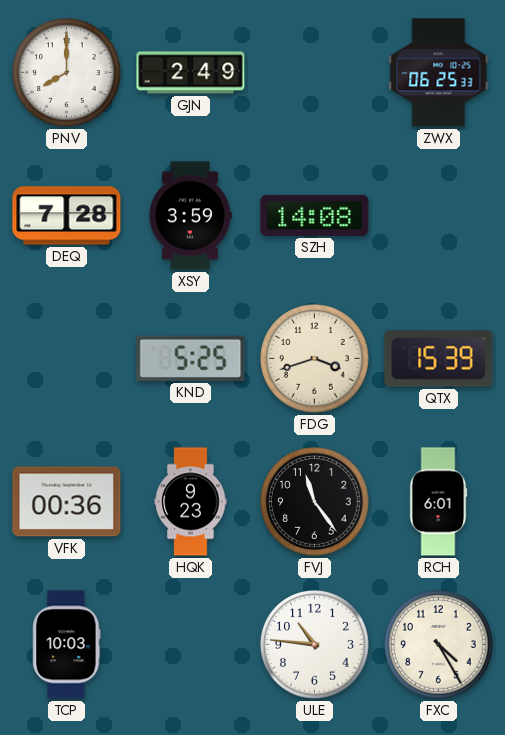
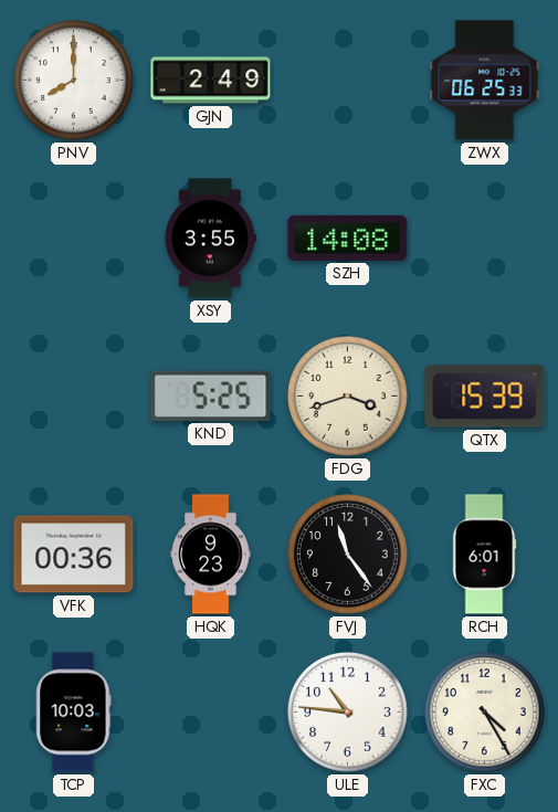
DEQ: 7:28 -> none
XSY: 3:59 -> 3:55
